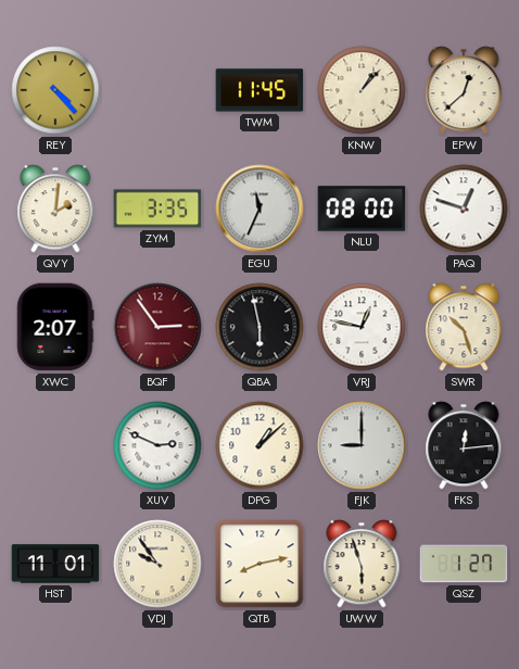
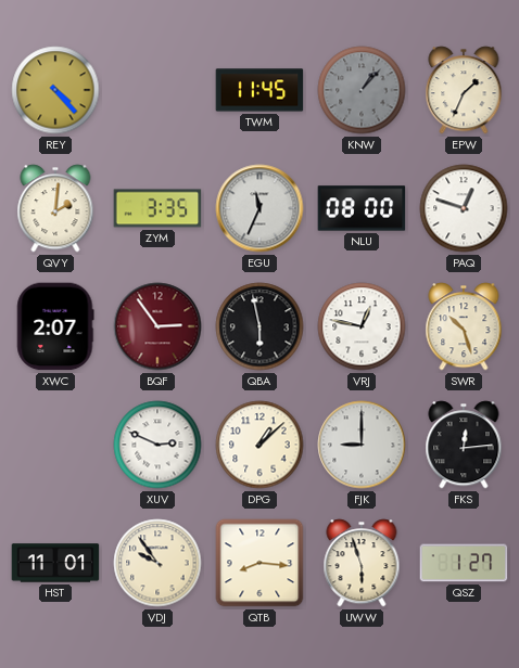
KNW dial: cream -> grey
EPW: 12:38 -> 1:34
QTB: 8:13 -> 8:16
